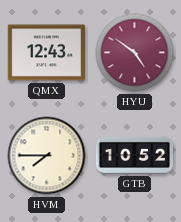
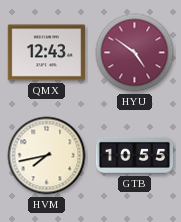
HVM: 7:45 -> 7:43
GTB: 10:52 -> 10:55
